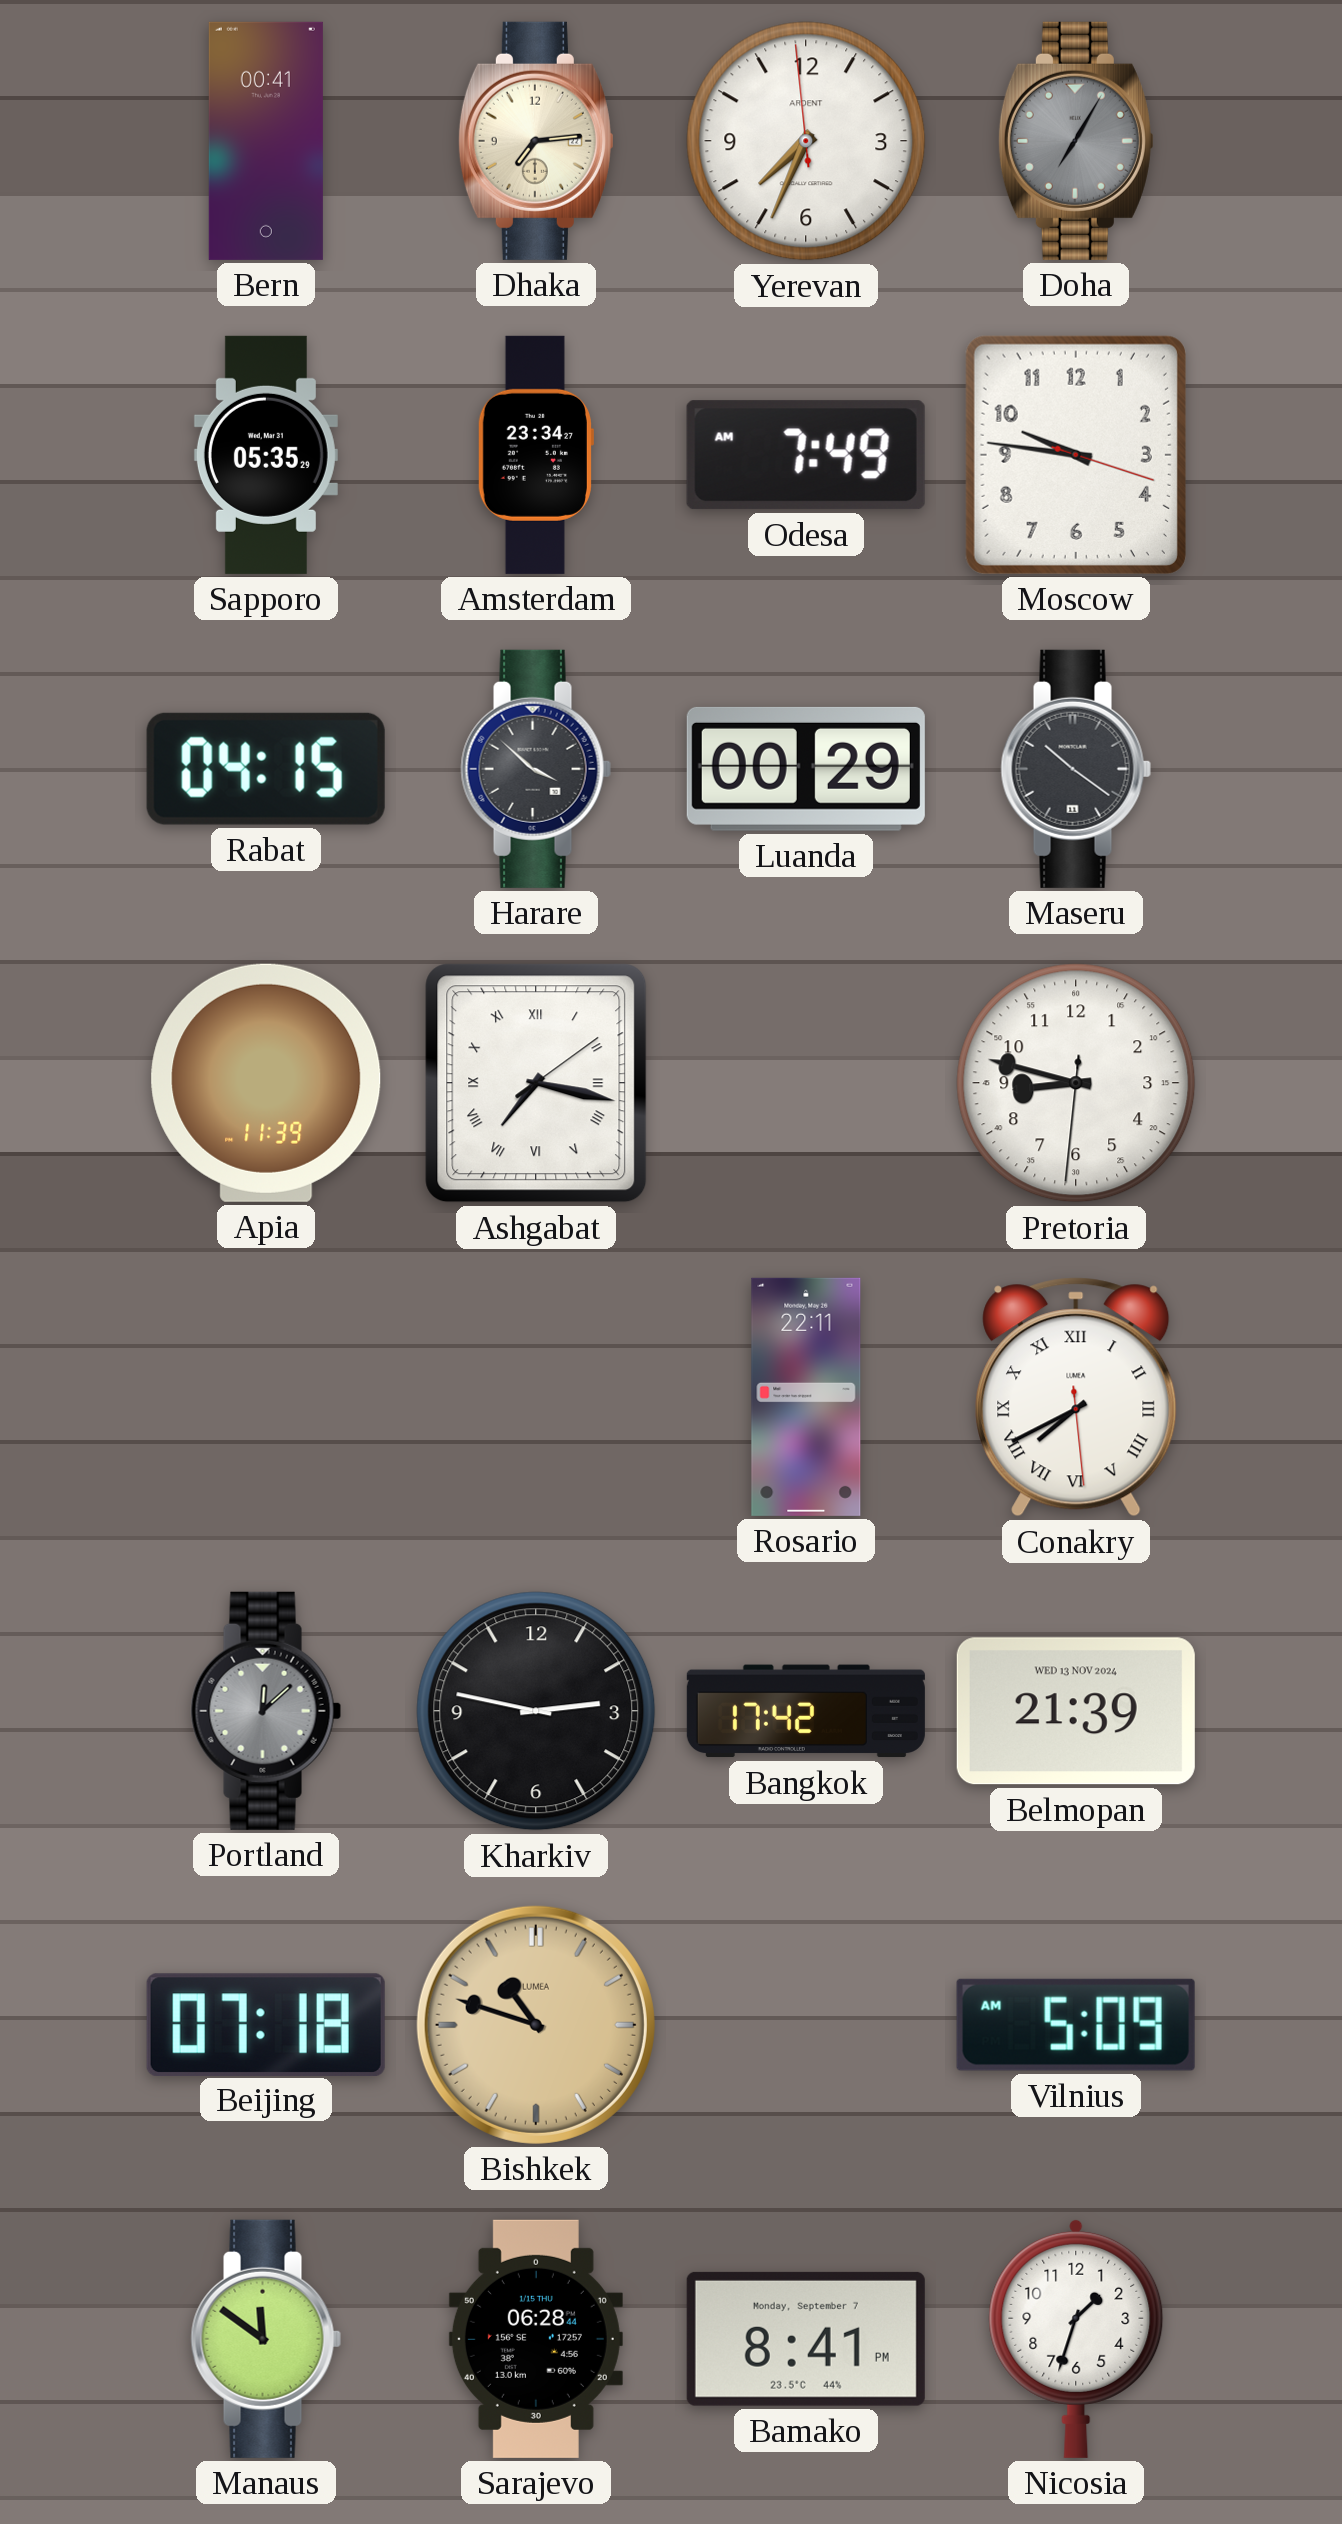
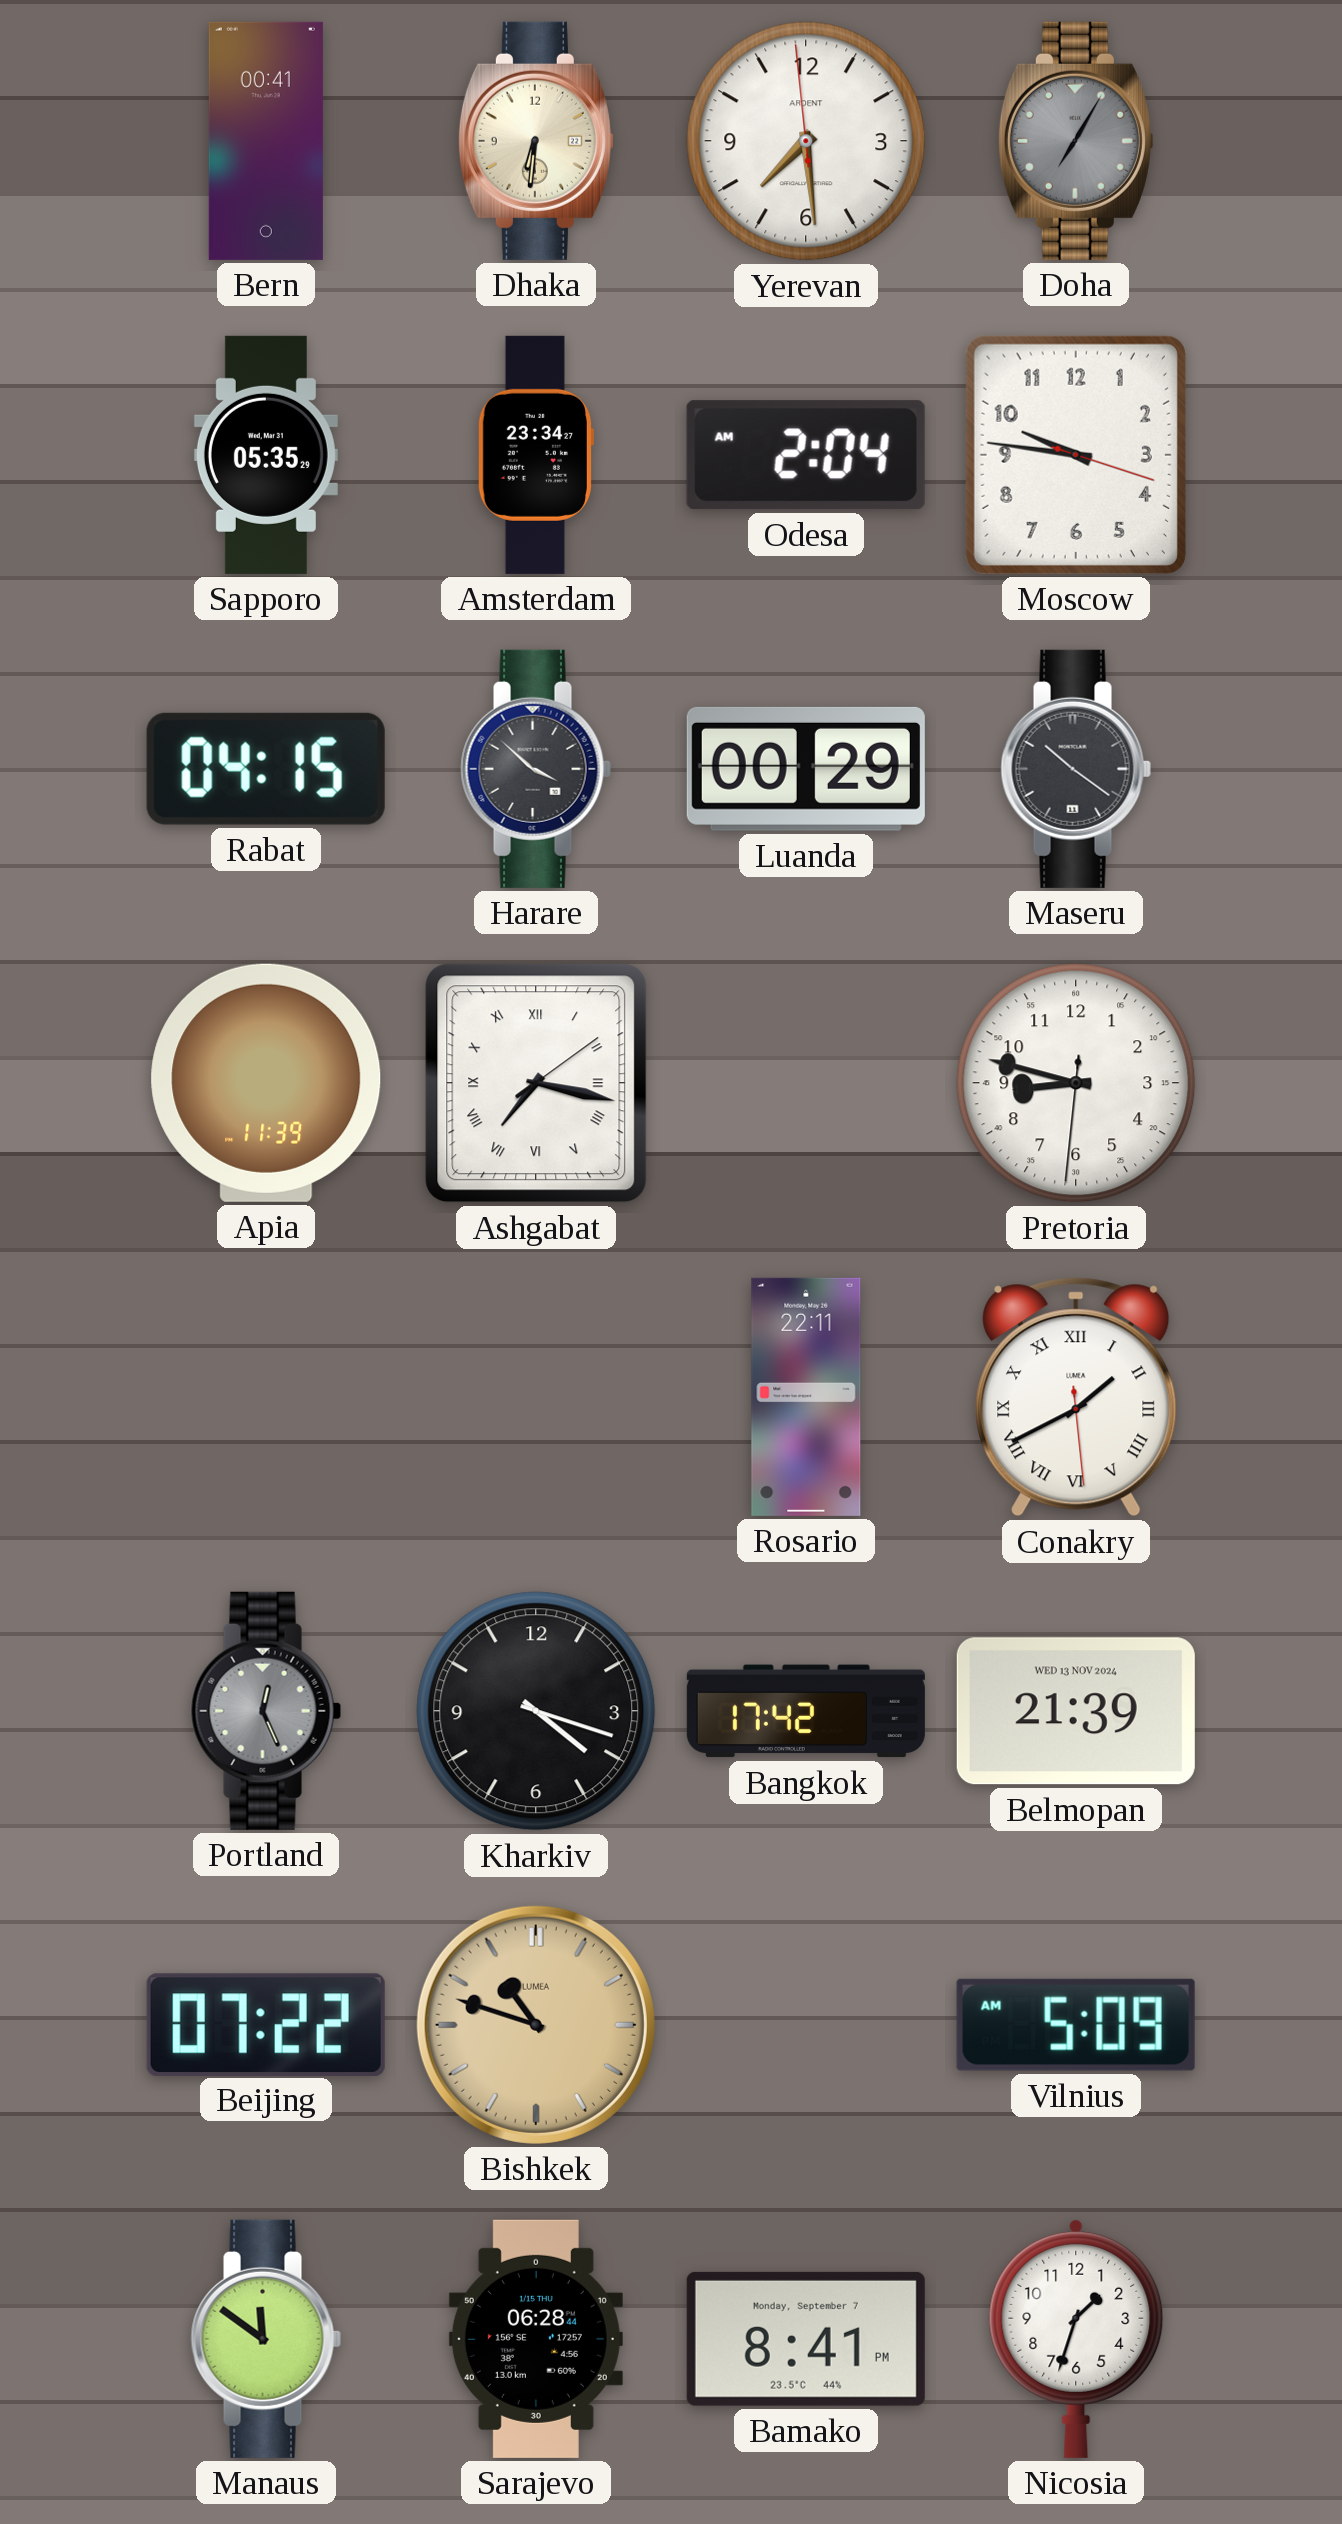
Dhaka: 7:14 -> 6:31
Yerevan: 7:33 -> 7:28
Odesa: 7:49 -> 2:04
Conakry: 7:40 -> 1:40
Portland: 12:08 -> 12:26
Kharkiv: 2:47 -> 4:18
Beijing: 07:18 -> 07:22
